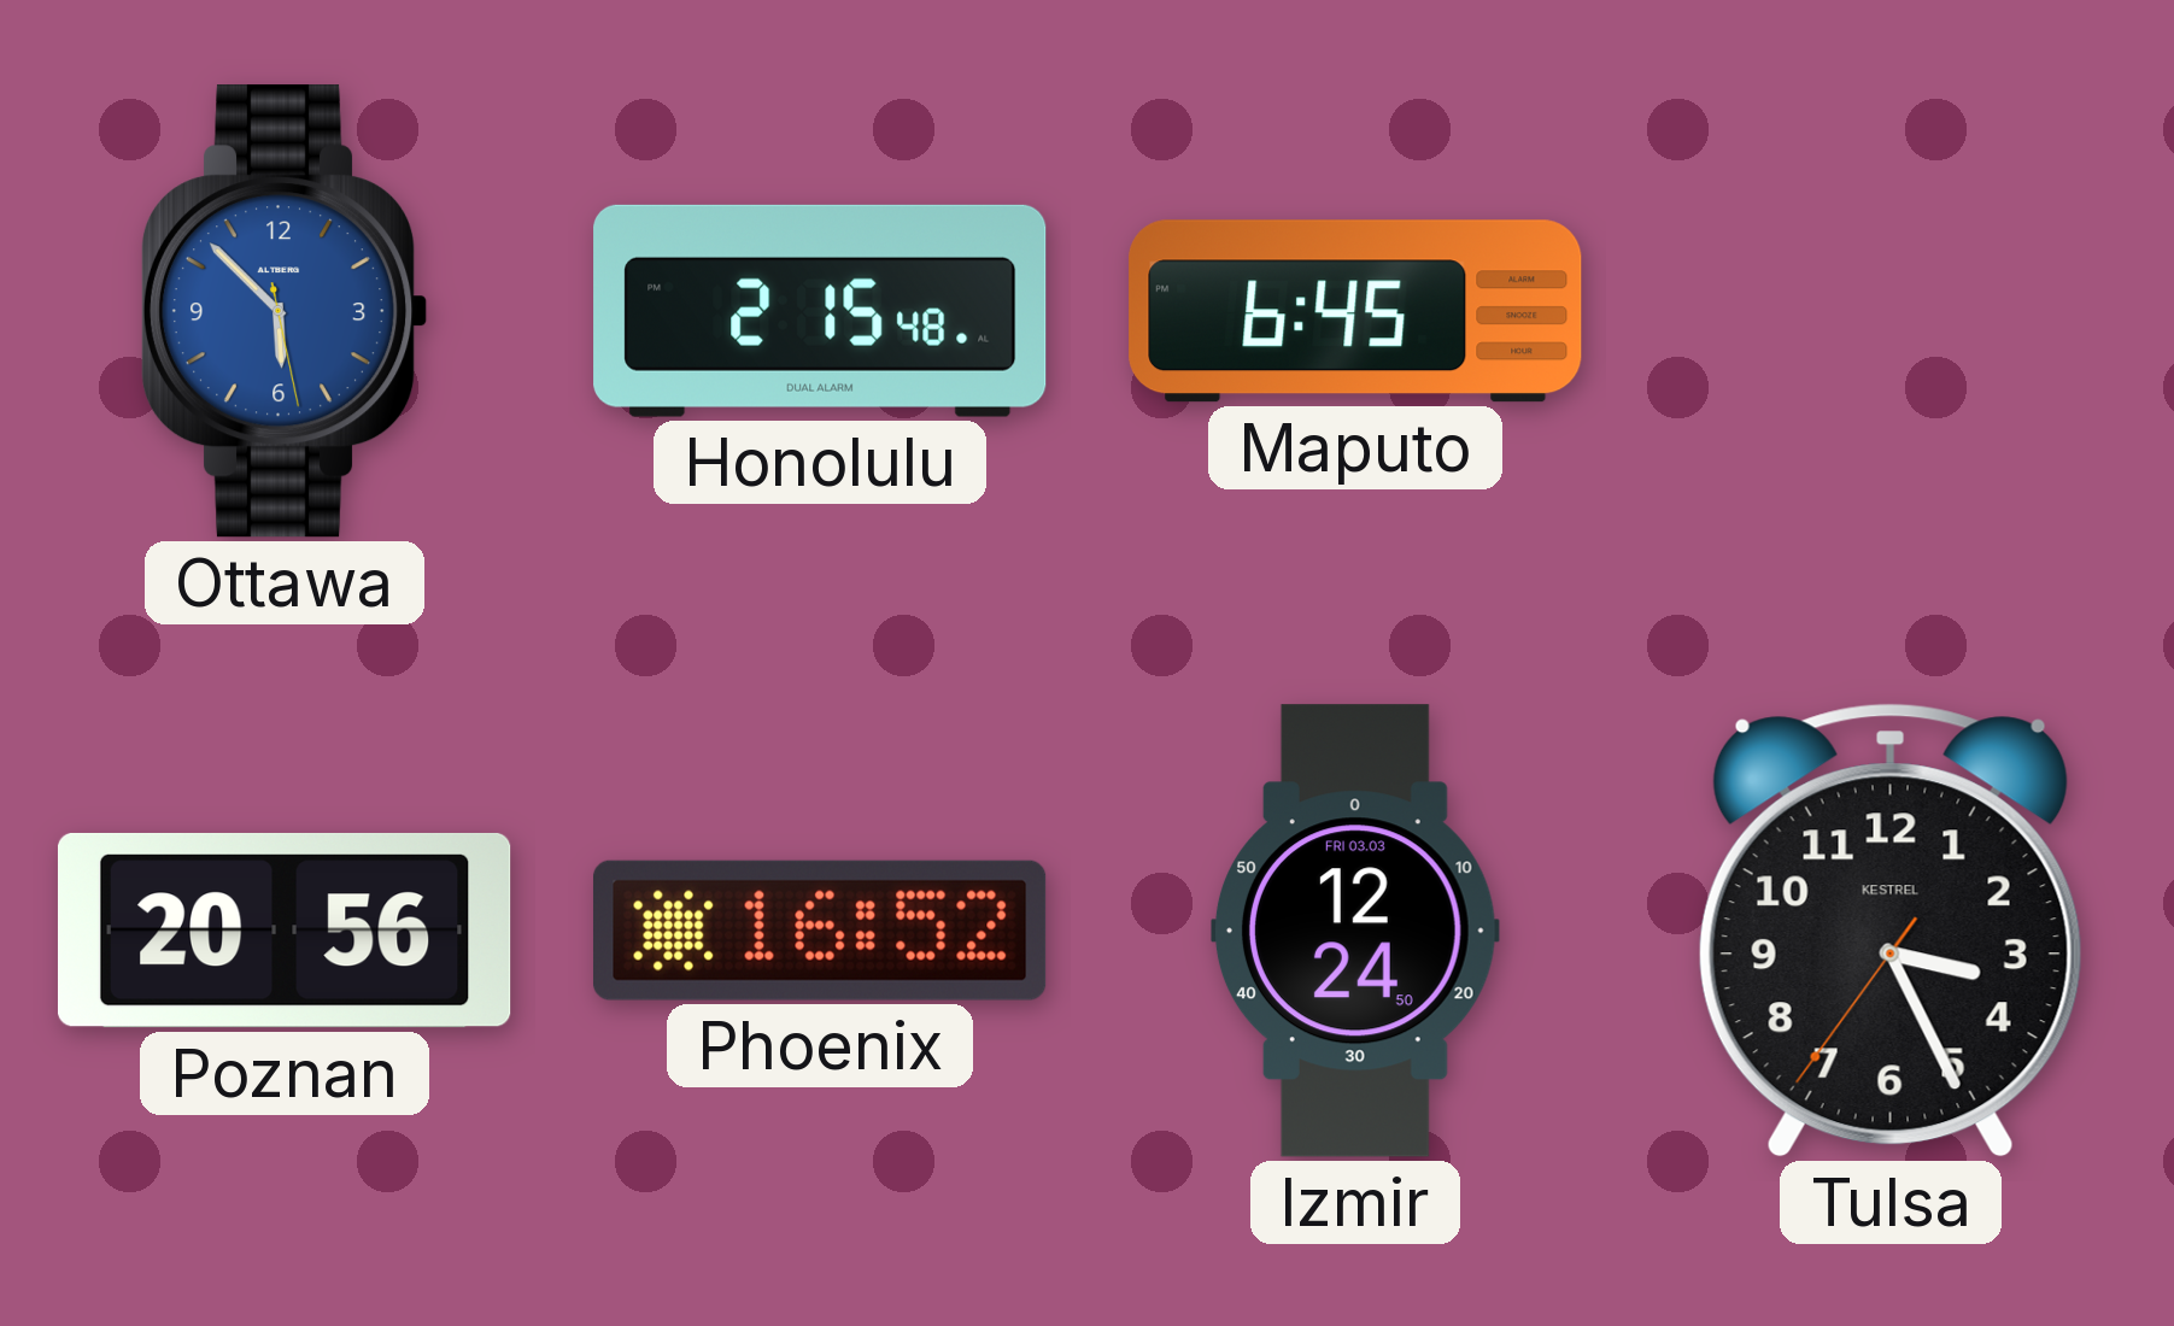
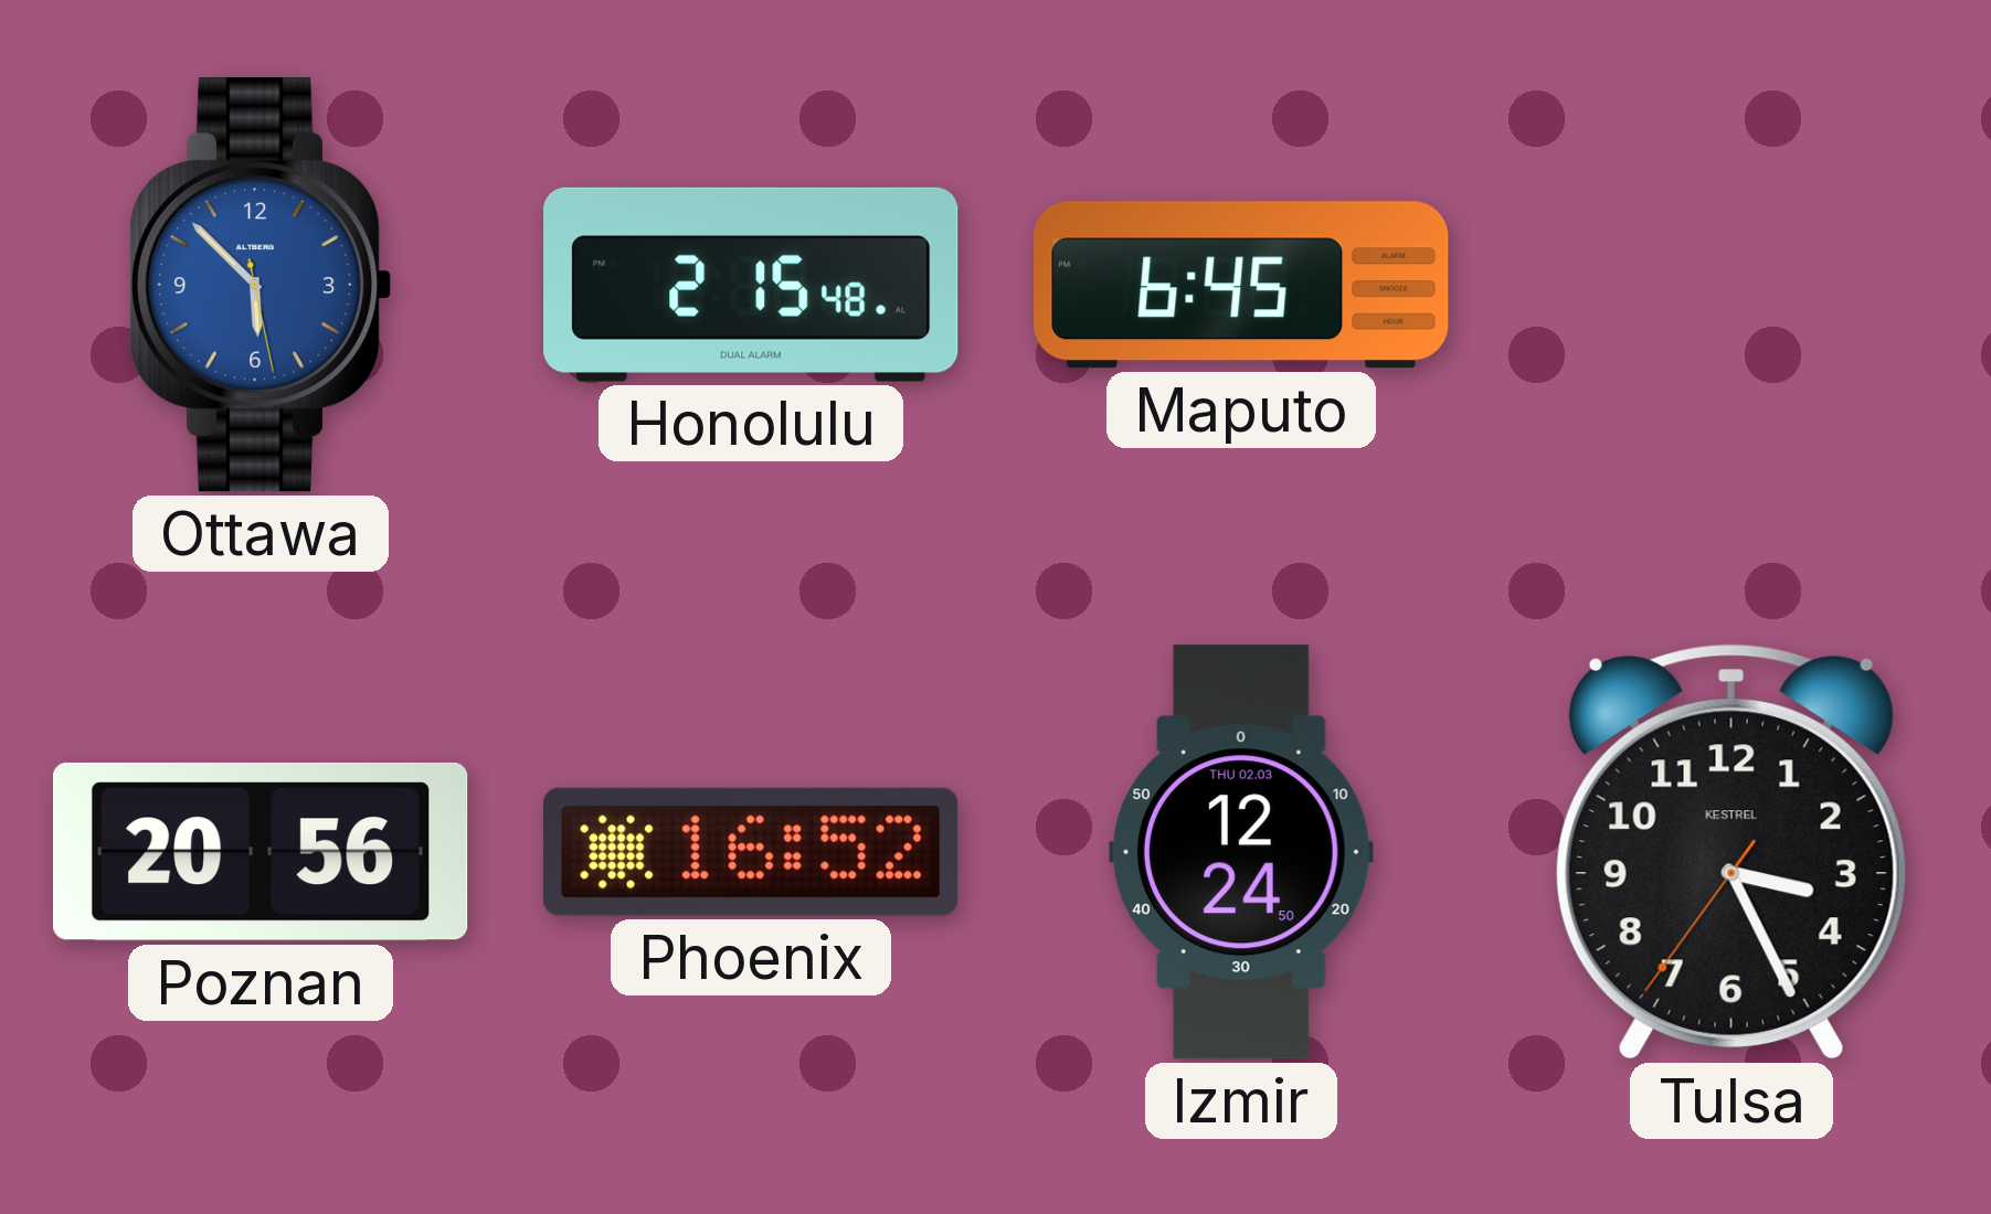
Izmir date: FRI 03.03 -> THU 02.03
